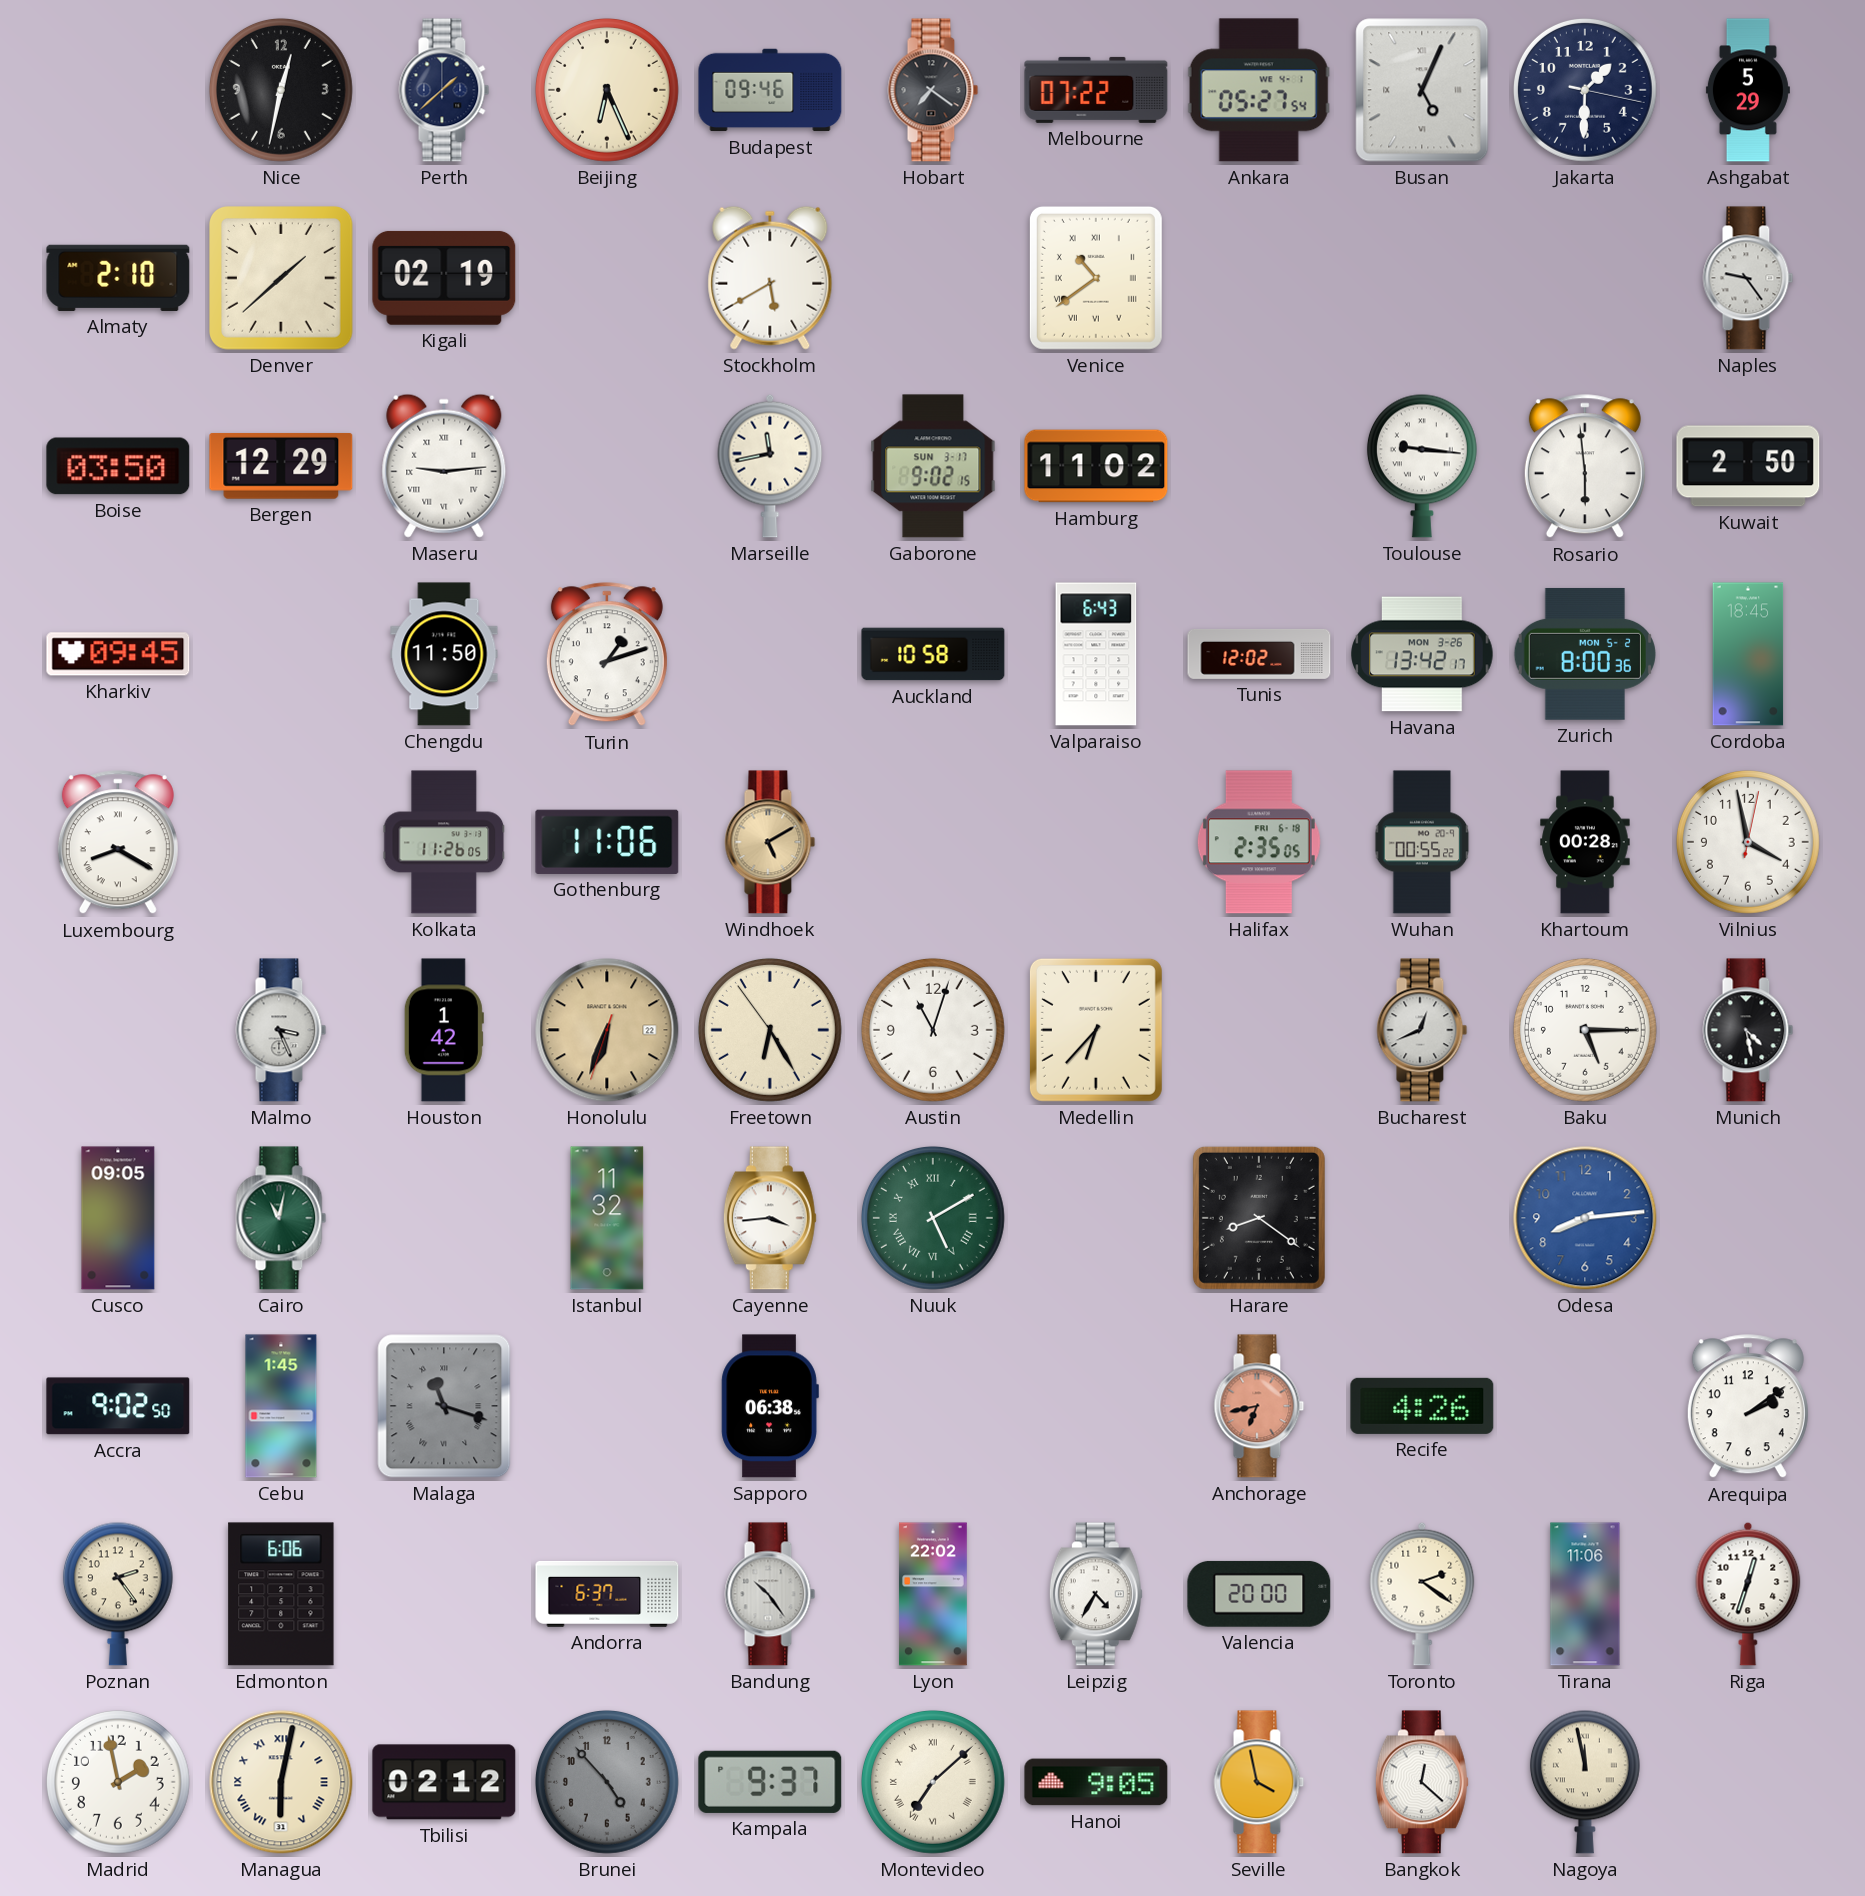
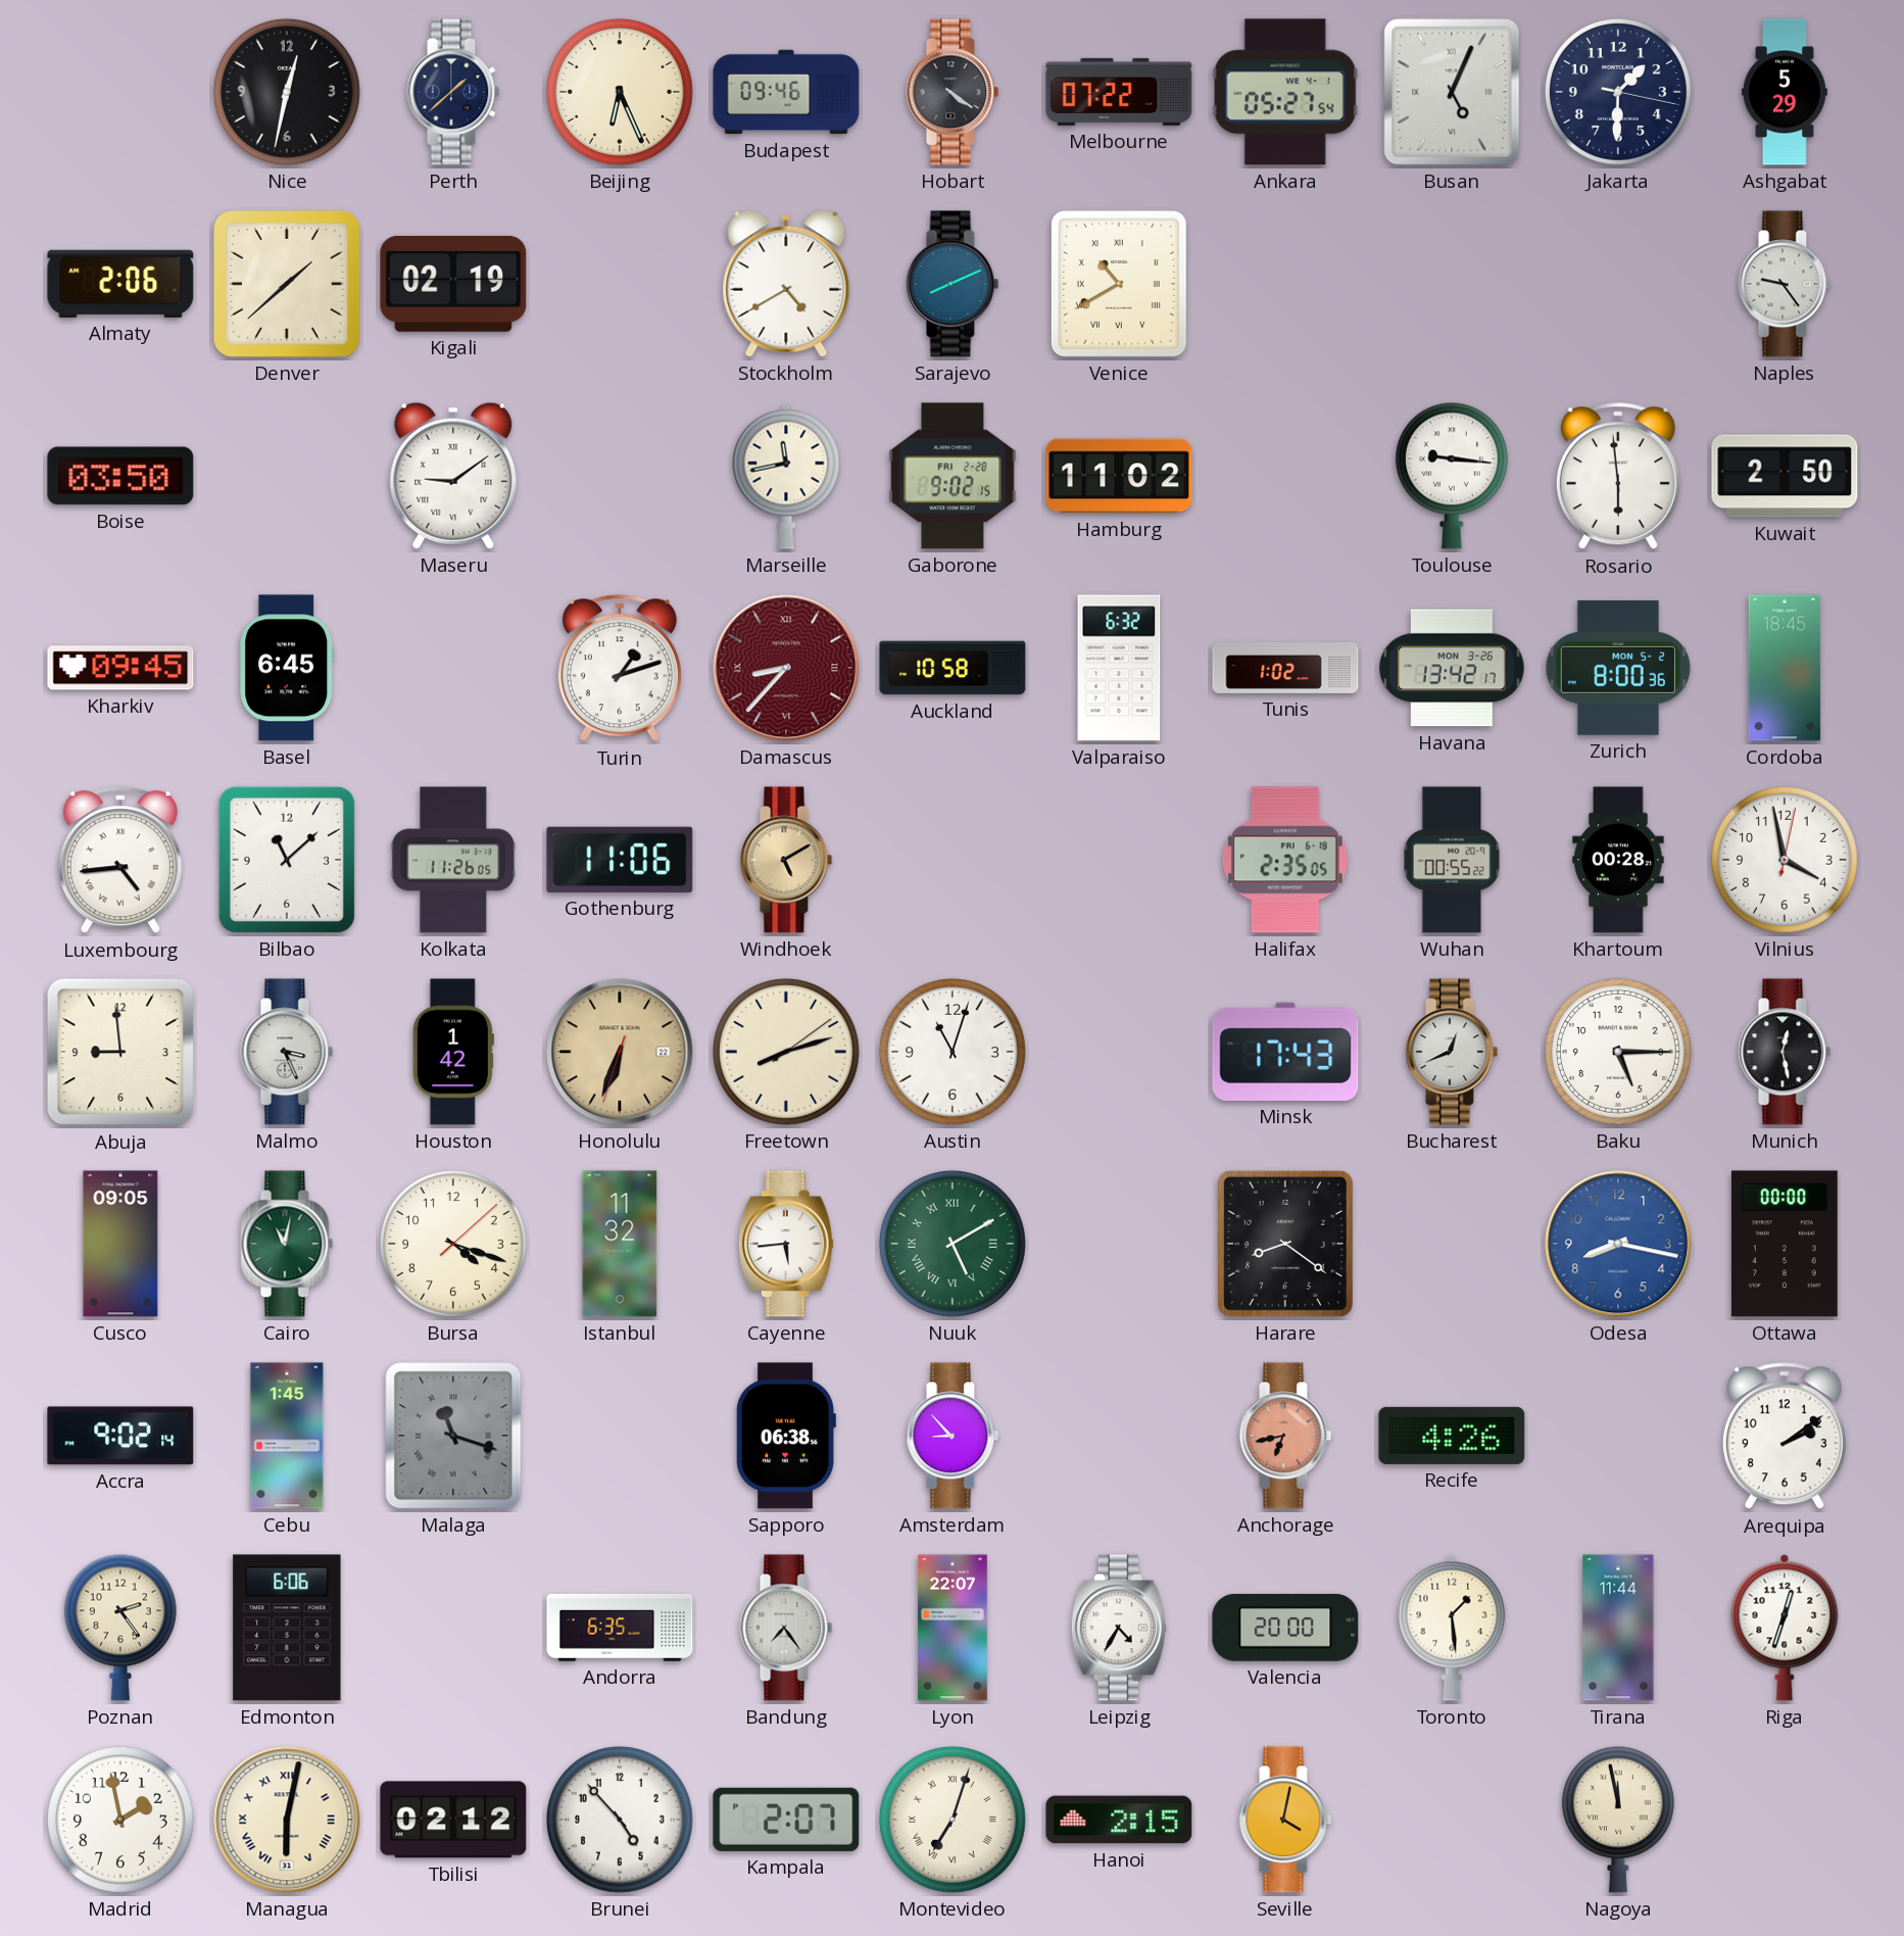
Hobart: 7:21 -> 4:21
Almaty: 2:10 -> 2:06
Stockholm: 5:40 -> 4:40
Sarajevo: none -> 8:11
Venice: 10:39 -> 10:40
Bergen: 12:29 -> none
Maseru: 9:14 -> 9:09
Gaborone date: SUN 3-17 -> FRI 2-28
Basel: none -> 6:45
Chengdu: 11:50 -> none
Damascus: none -> 8:37
Valparaiso: 6:43 -> 6:32
Tunis: 12:02 -> 1:02
Luxembourg: 8:20 -> 4:44
Bilbao: none -> 11:08
Abuja: none -> 8:59
Freetown: 6:24 -> 8:12
Medellin: 6:37 -> none
Minsk: none -> 17:43
Munich: 4:28 -> 12:28
Bursa: none -> 4:18
Cayenne: 3:44 -> 5:44
Odesa: 8:14 -> 8:17
Ottawa: none -> 00:00
Accra: 9:02:50 -> 9:02:14
Amsterdam: none -> 8:53
Andorra: 6:37 -> 6:35
Bandung: 10:24 -> 7:24
Lyon: 22:02 -> 22:07
Toronto: 2:21 -> 1:29
Tirana: 11:06 -> 11:44
Brunei dial: grey -> white
Kampala: 9:37 -> 2:07
Montevideo: 7:08 -> 7:03
Hanoi: 9:05 -> 2:15
Seville: 3:58 -> 4:02
Bangkok: 12:22 -> none
